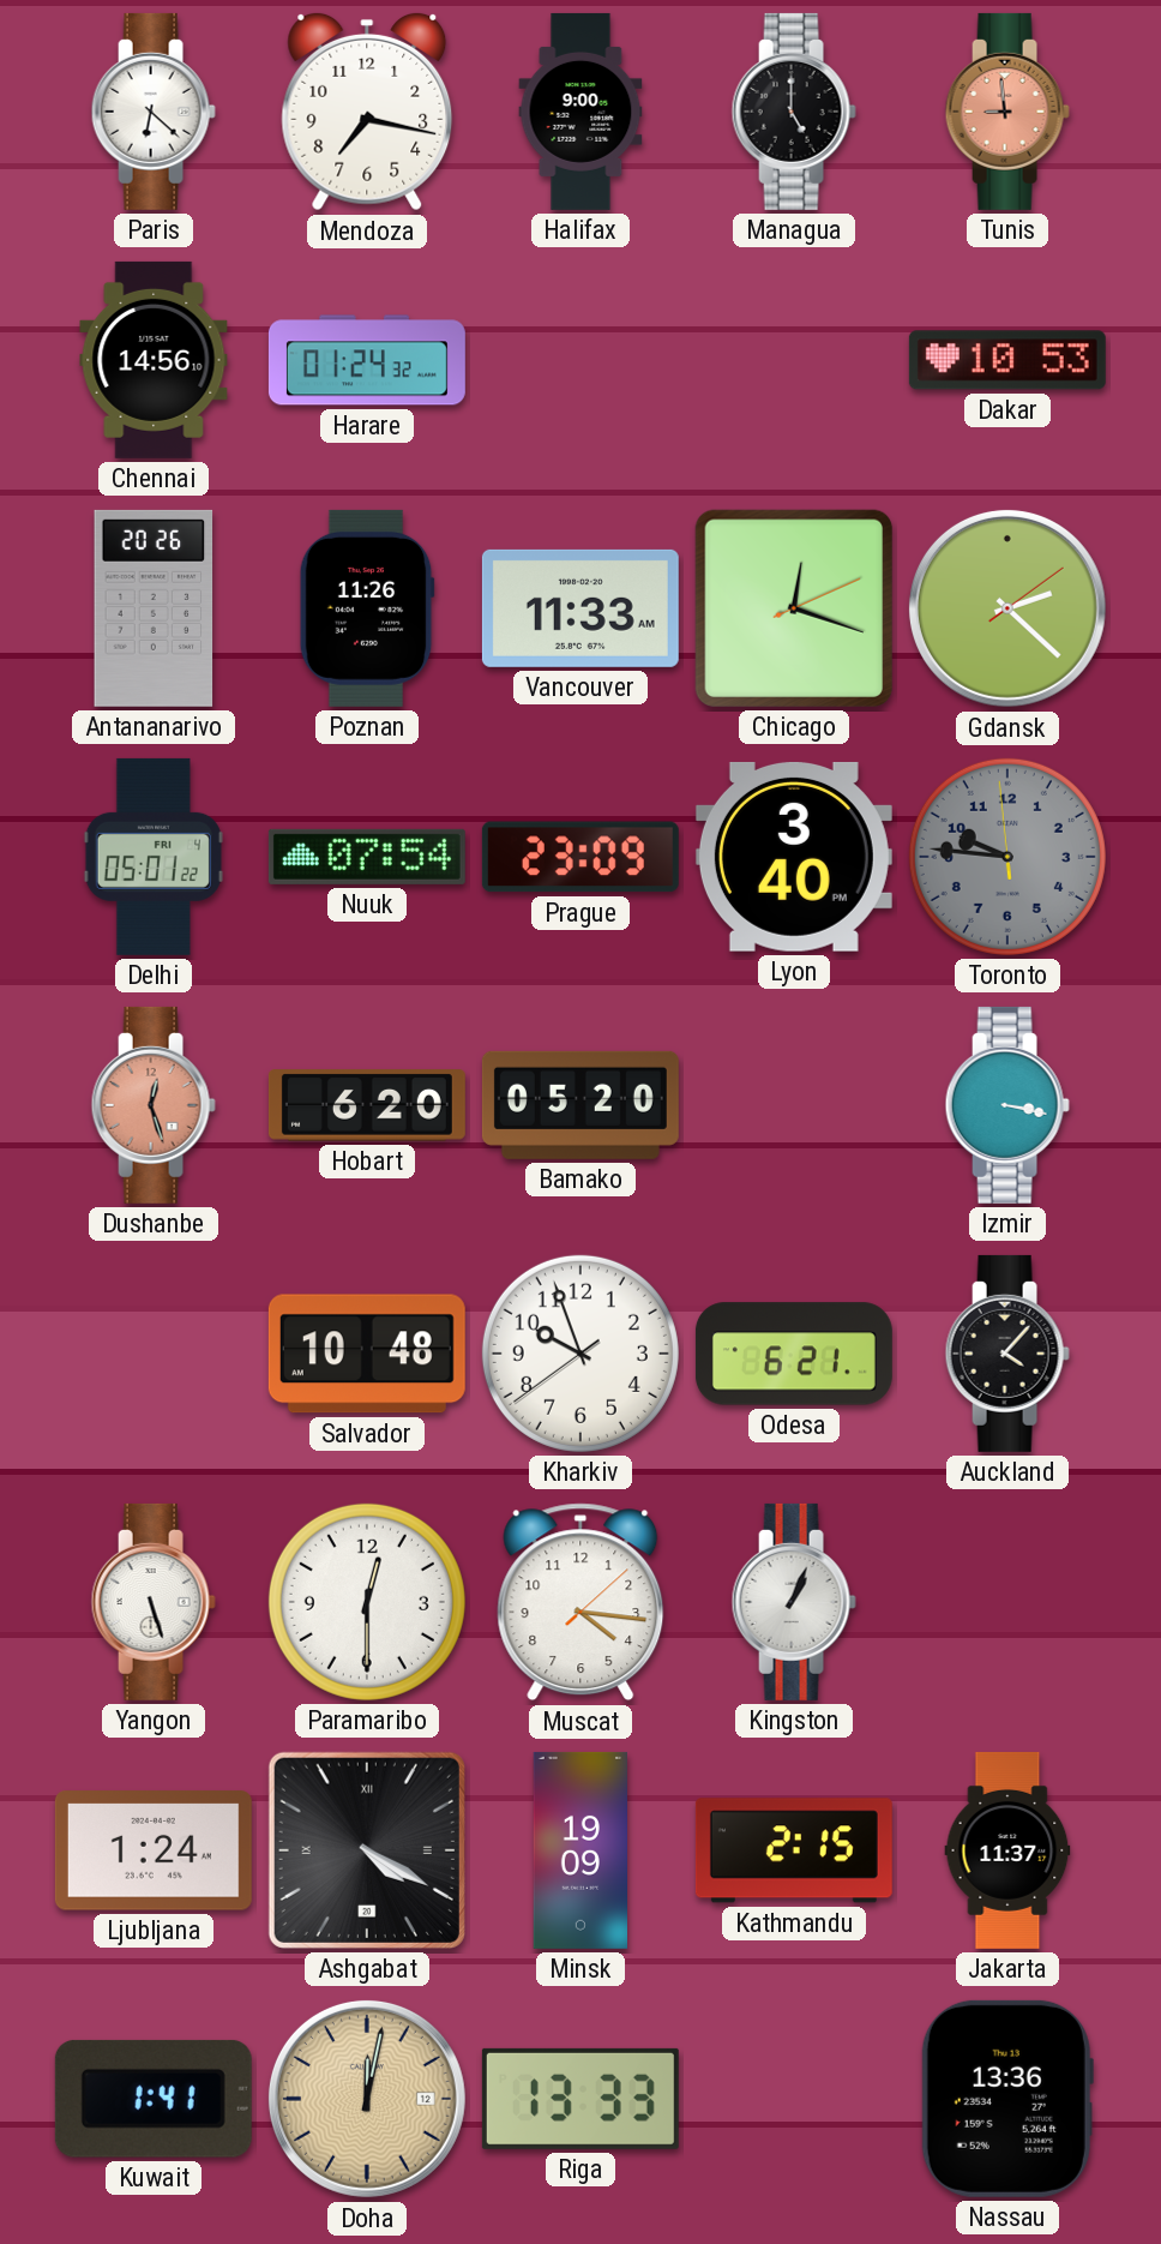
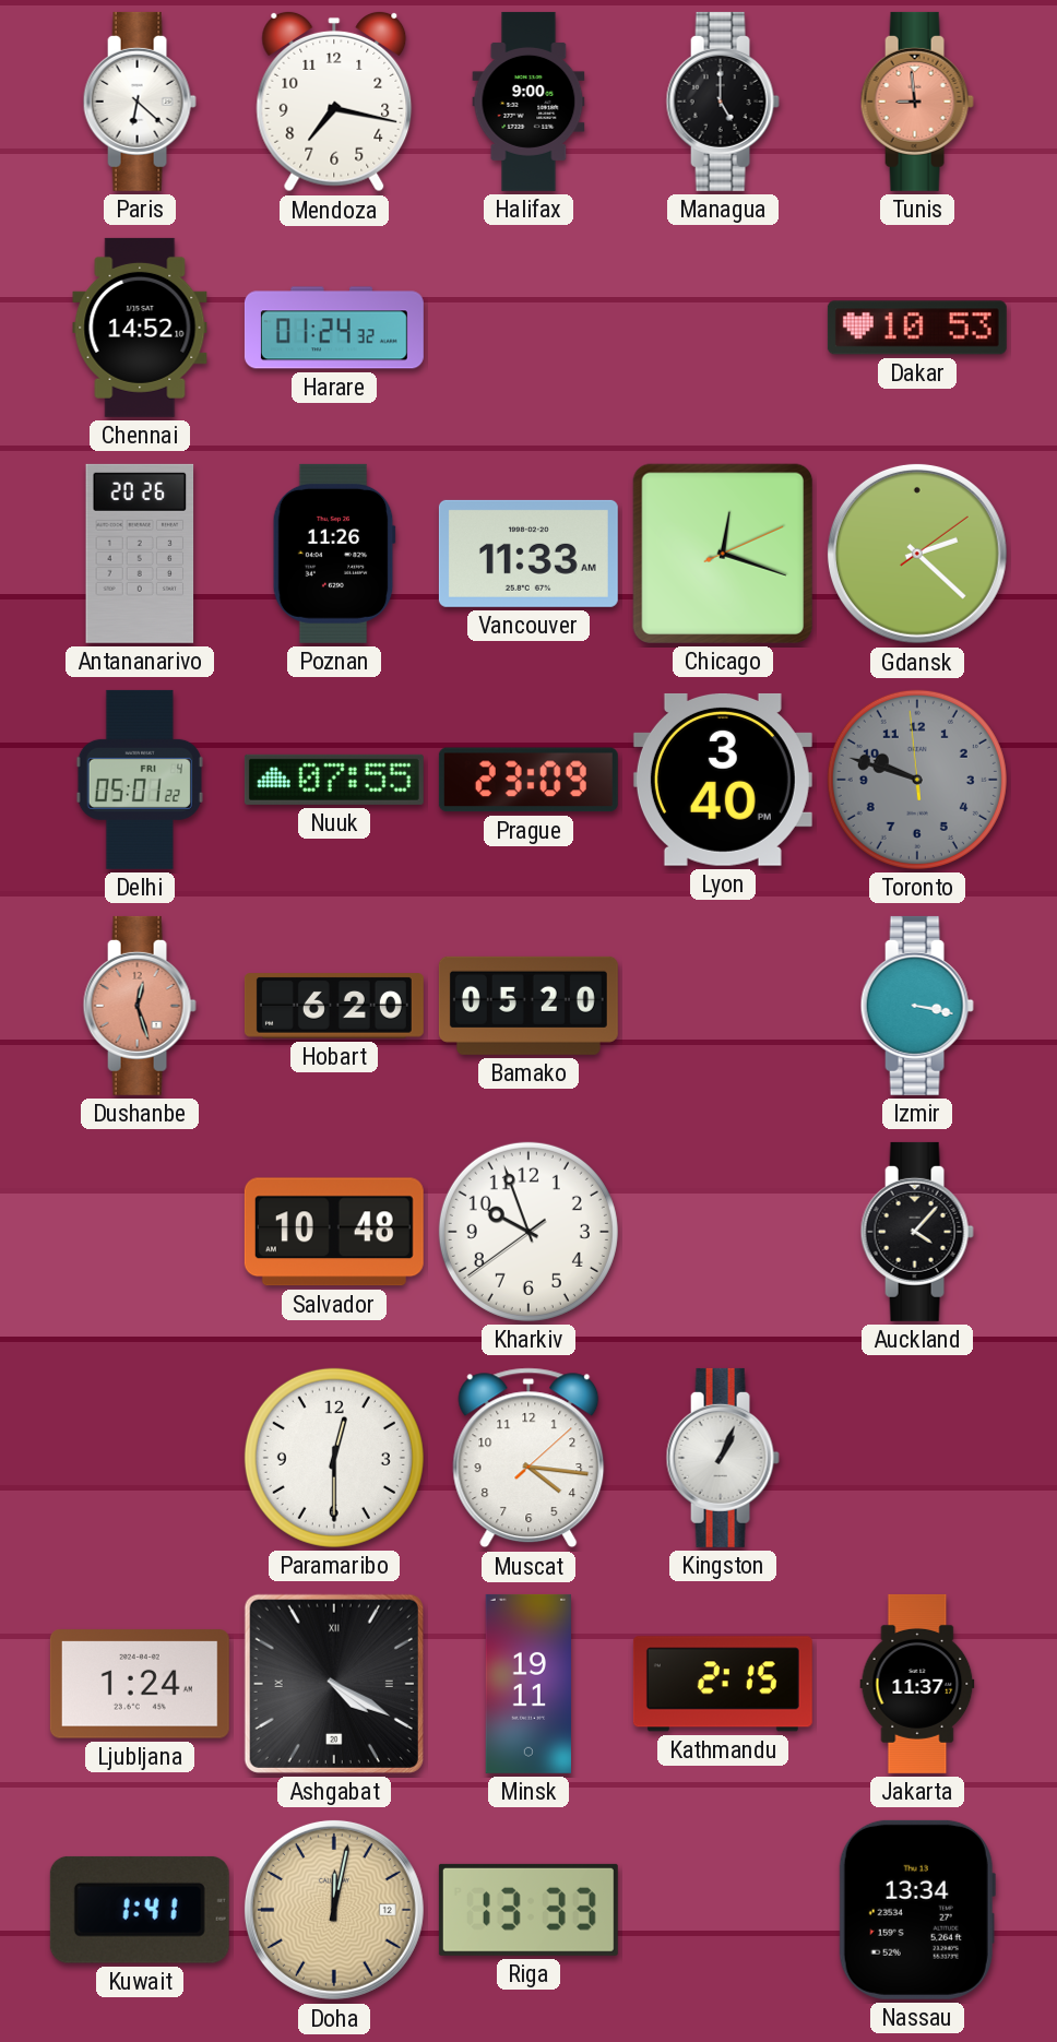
Chennai: 14:56 -> 14:52
Nuuk: 07:54 -> 07:55
Toronto: 9:45 -> 9:47
Odesa: 6:21 -> none
Yangon: 5:27 -> none
Minsk: 19:09 -> 19:11
Nassau: 13:36 -> 13:34
